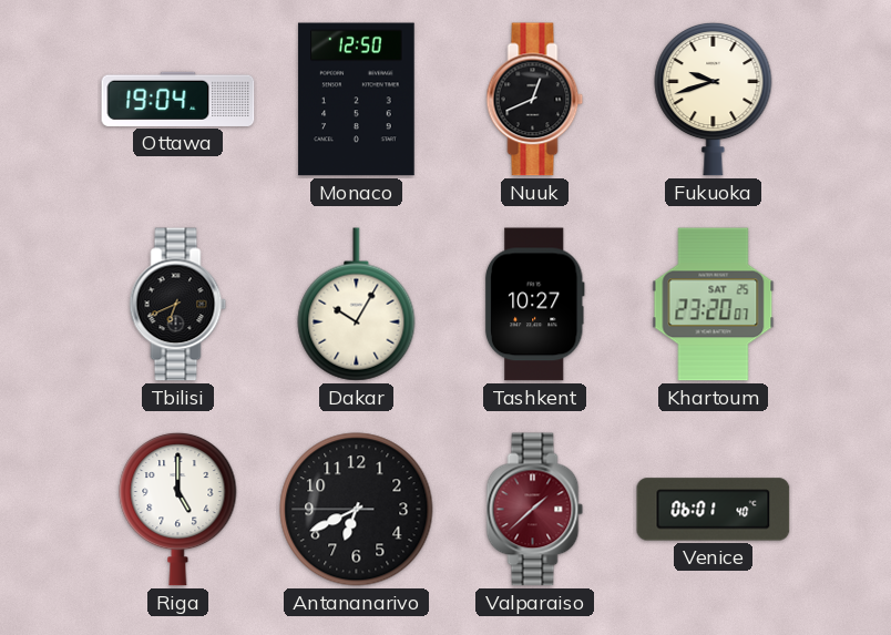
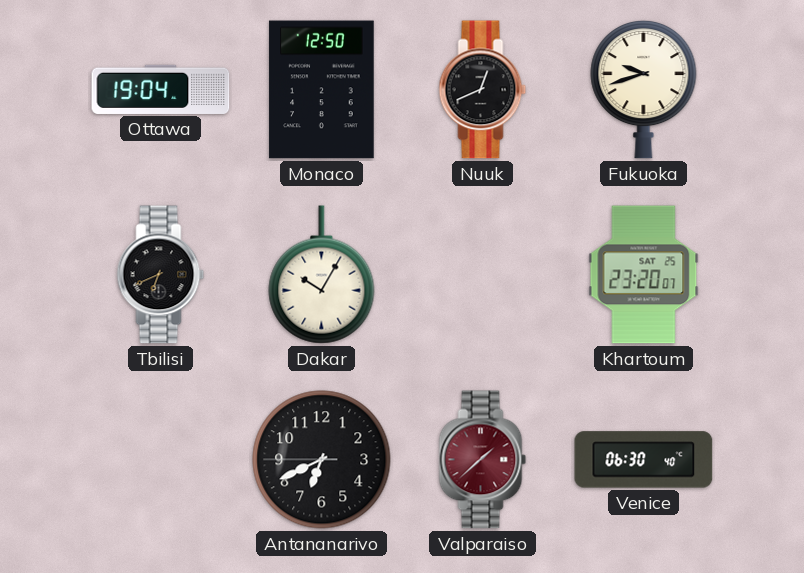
Tashkent: 10:27 -> none
Riga: 5:00 -> none
Venice: 06:01 -> 06:30
